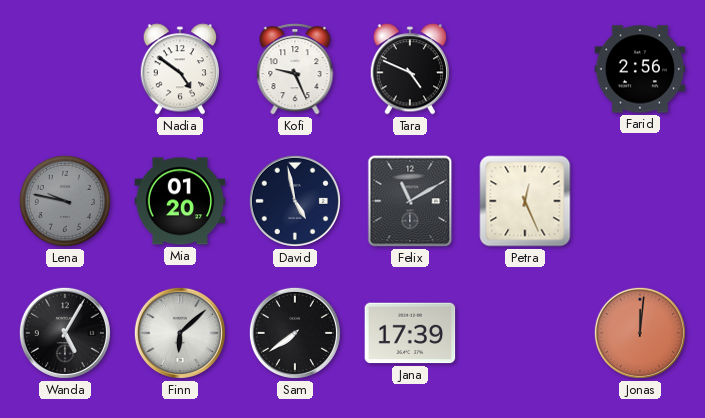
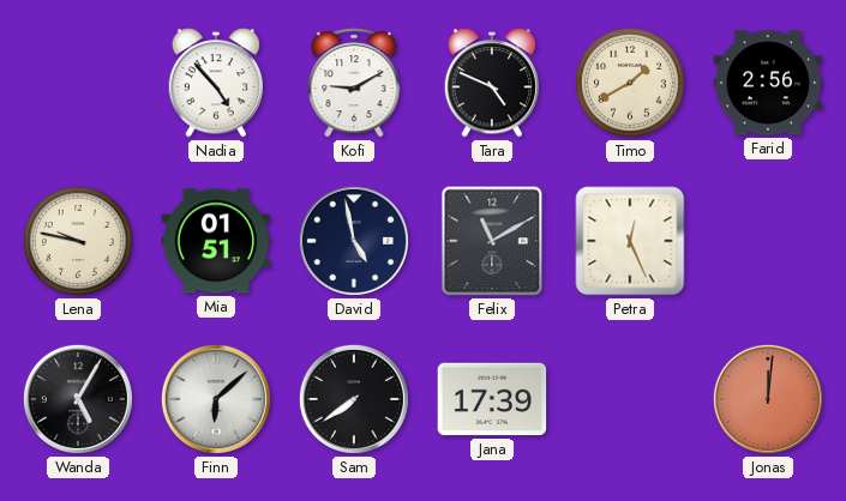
Nadia: 4:51 -> 4:53
Kofi: 9:26 -> 9:10
Timo: none -> 1:40
Lena dial: grey -> cream
Mia: 01:20 -> 01:51
